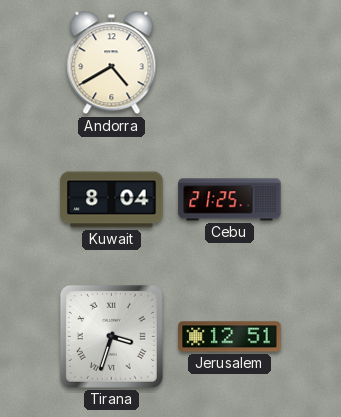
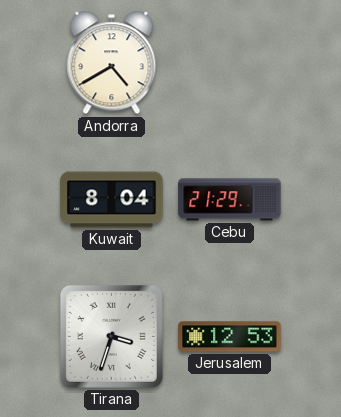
Cebu: 21:25 -> 21:29
Jerusalem: 12:51 -> 12:53
